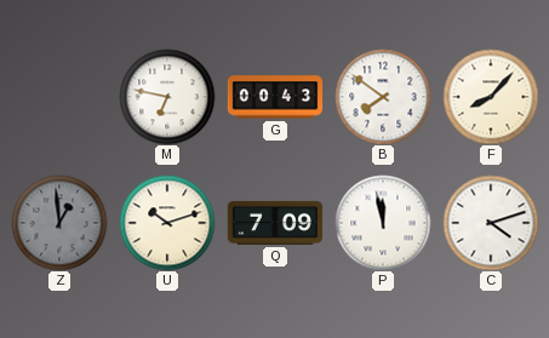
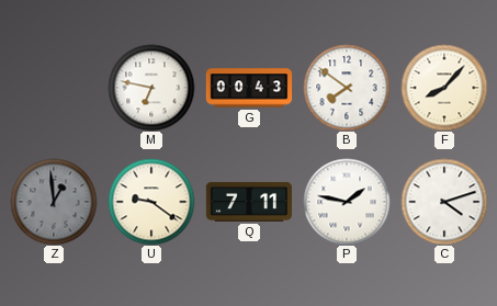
U: 10:12 -> 9:21
Q: 7:09 -> 7:11
P: 11:58 -> 1:47
